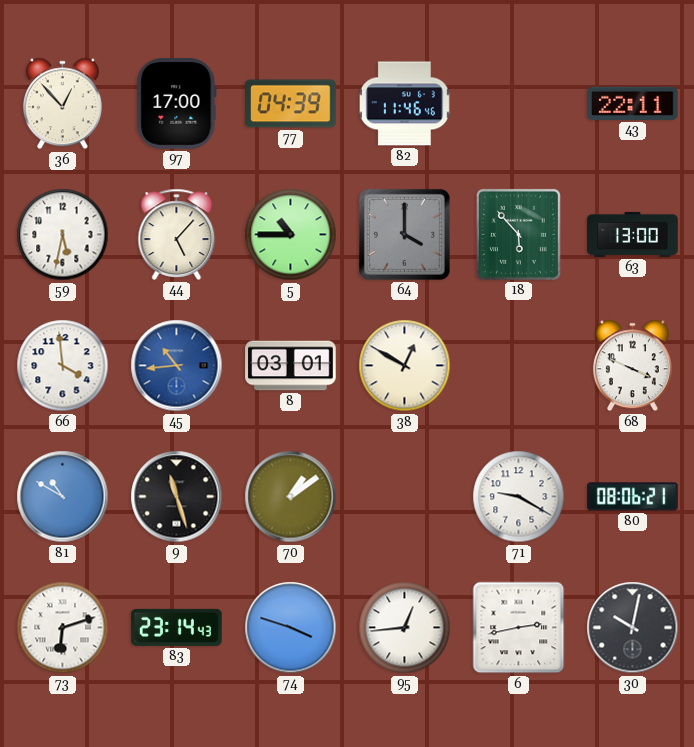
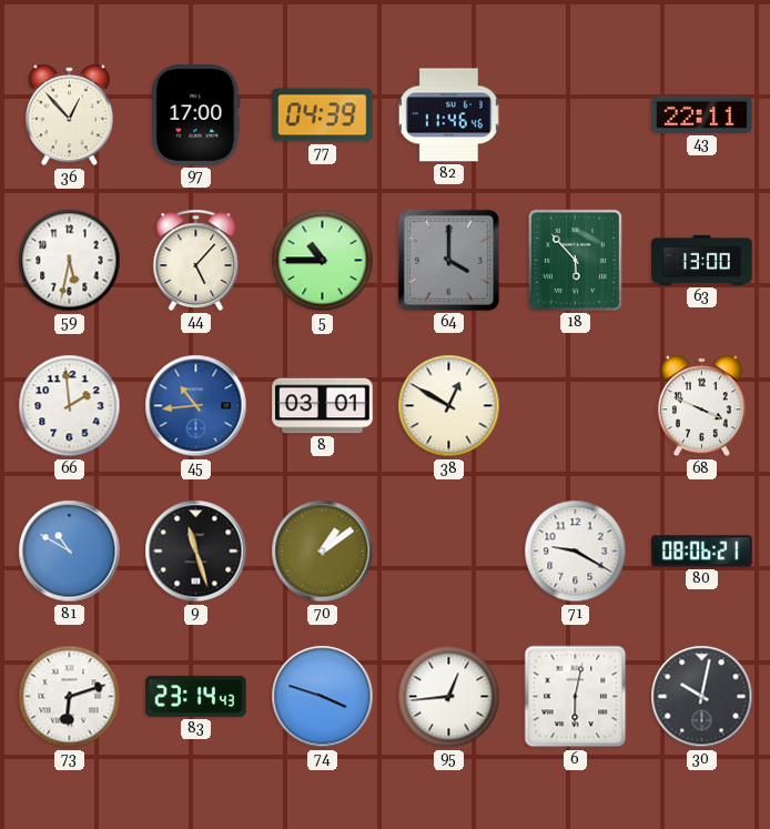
66: 3:59 -> 1:59
6: 2:43 -> 6:02
